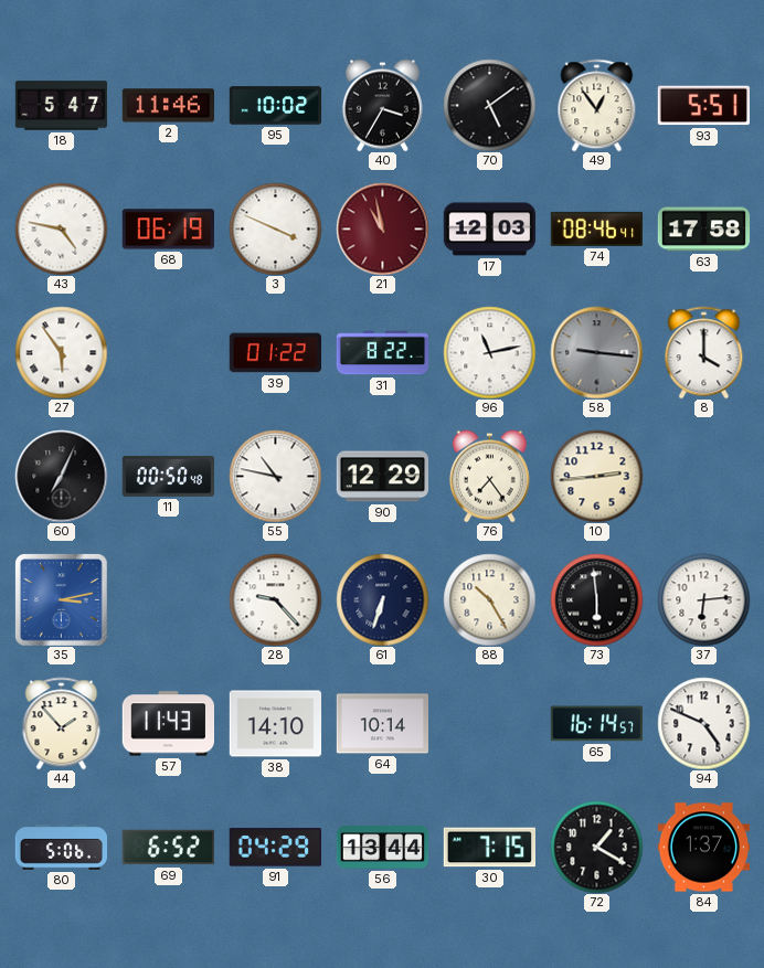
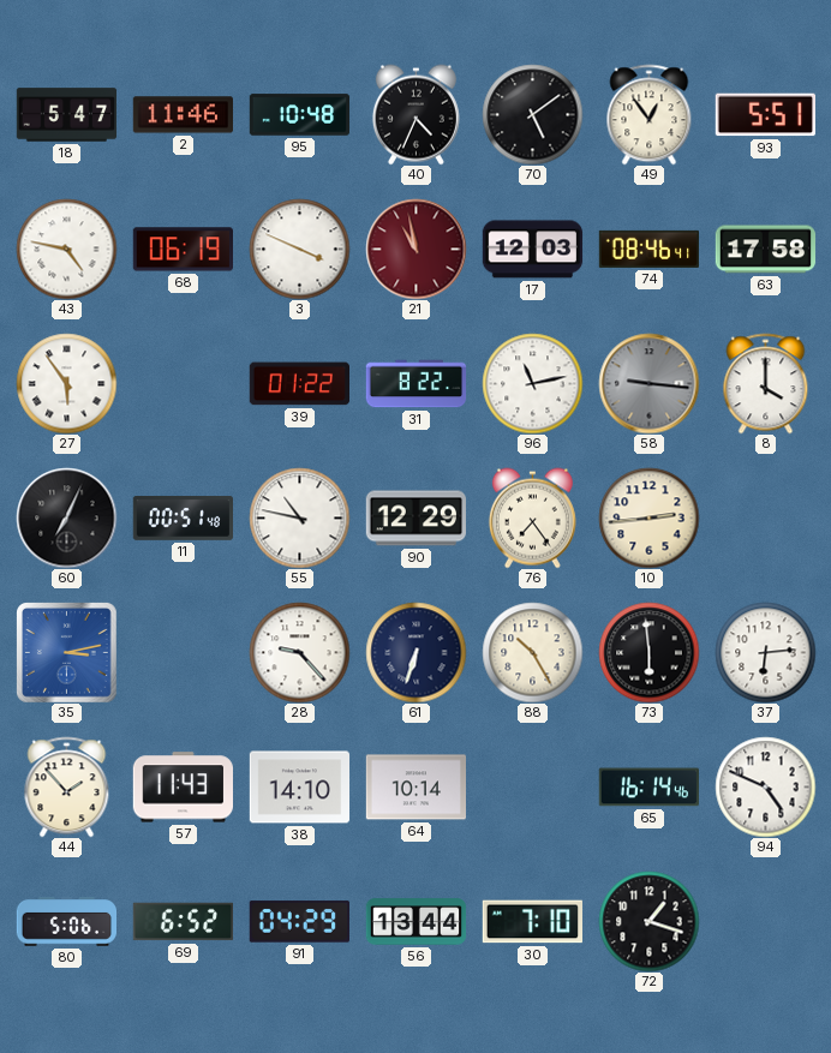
95: 10:02 -> 10:48
40: 3:35 -> 4:34
11: 00:50 -> 00:51
65: 16:14:57 -> 16:14:46
30: 7:15 -> 7:10
72: 1:20 -> 1:18
84: 1:37 -> none
